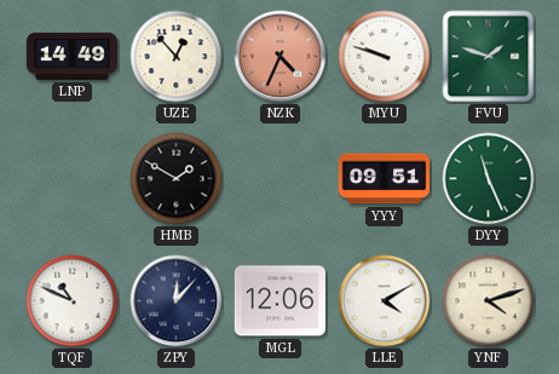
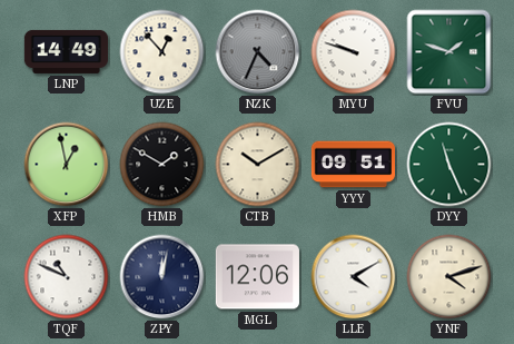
NZK dial: salmon -> grey
XFP: none -> 12:58
CTB: none -> 10:10
ZPY: 12:07 -> 12:02
